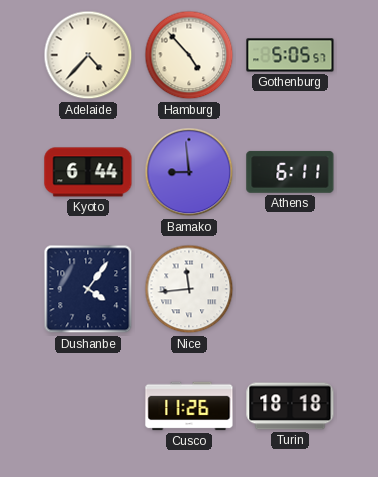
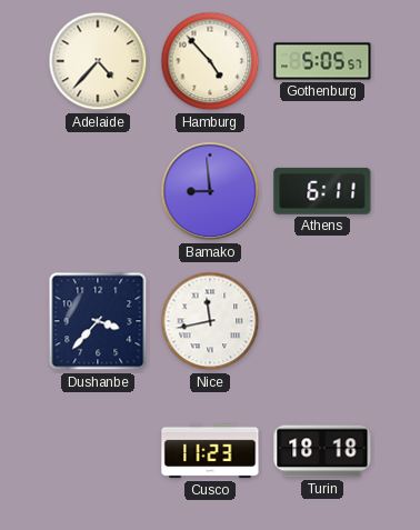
Kyoto: 6:44 -> none
Dushanbe: 4:06 -> 3:37
Nice: 11:44 -> 11:43
Cusco: 11:26 -> 11:23
